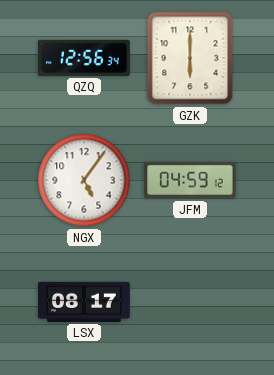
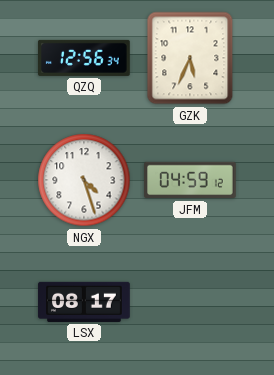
GZK: 6:00 -> 5:34
NGX: 5:06 -> 4:27
